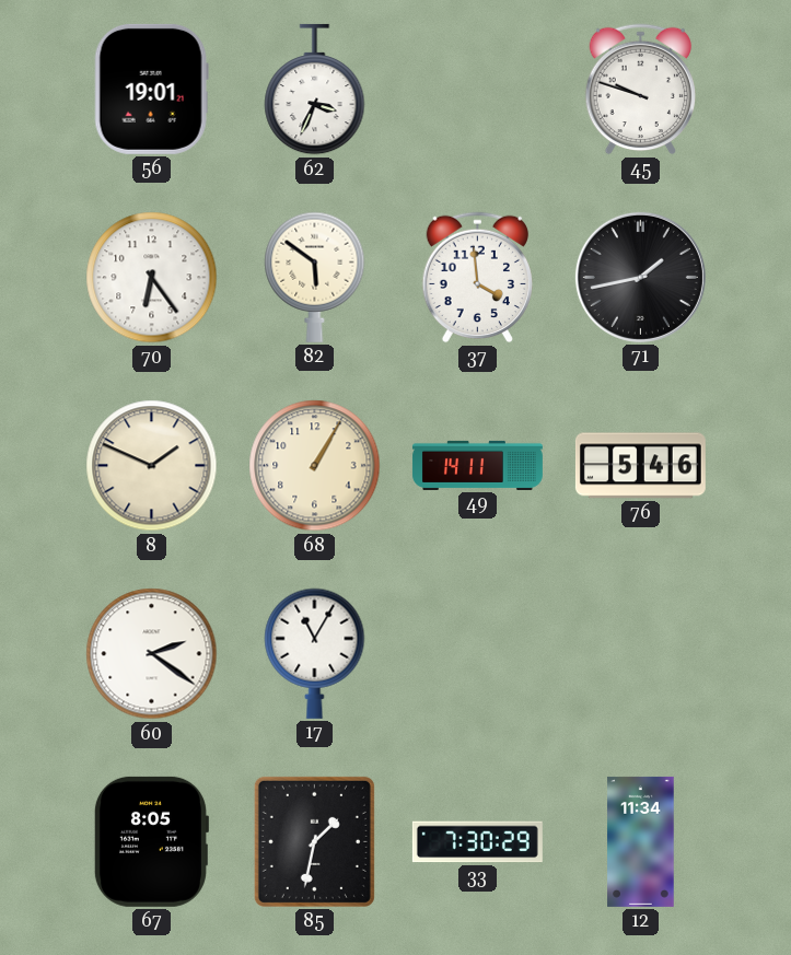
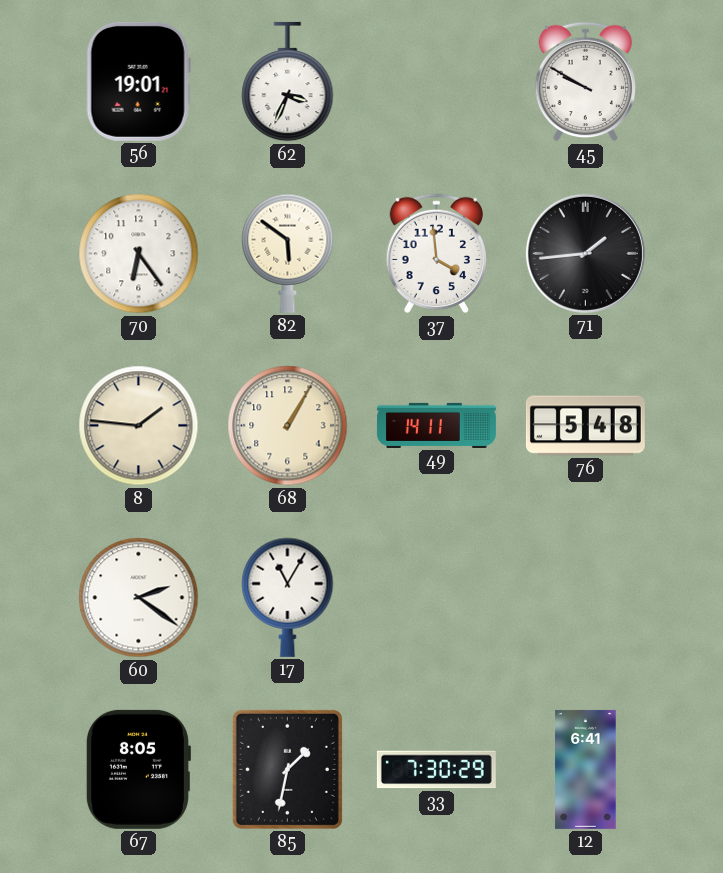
45: 9:48 -> 9:50
71: 1:43 -> 1:44
8: 1:49 -> 1:46
76: 5:46 -> 5:48
12: 11:34 -> 6:41
